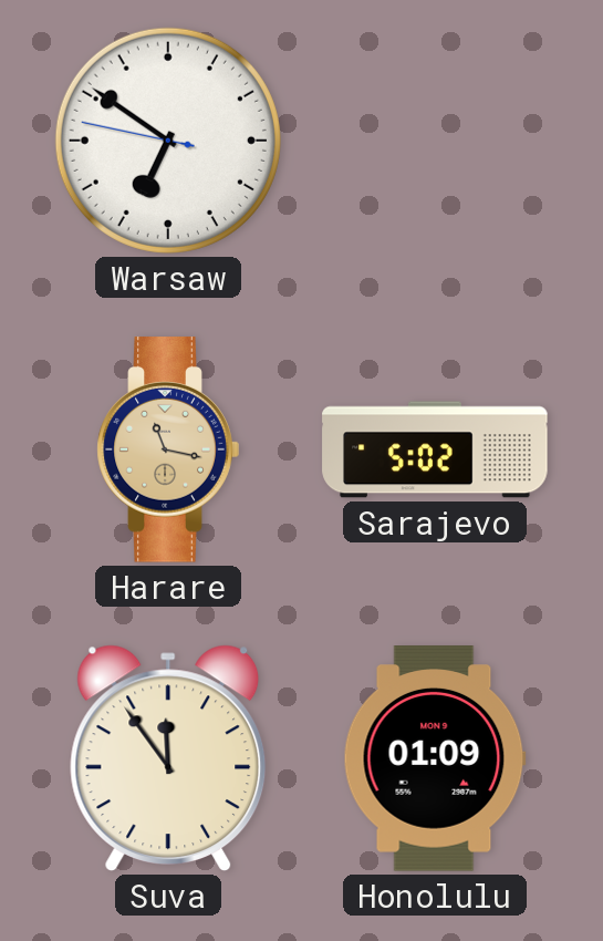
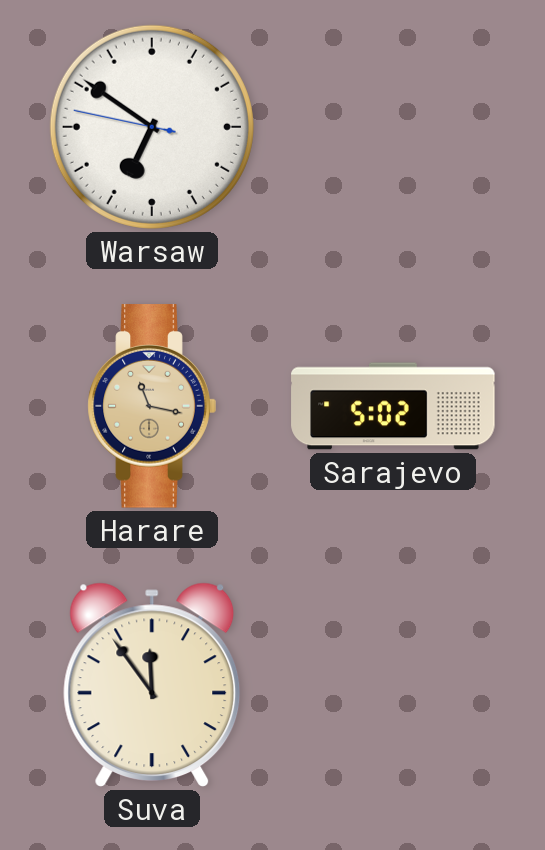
Honolulu: 01:09 -> none
